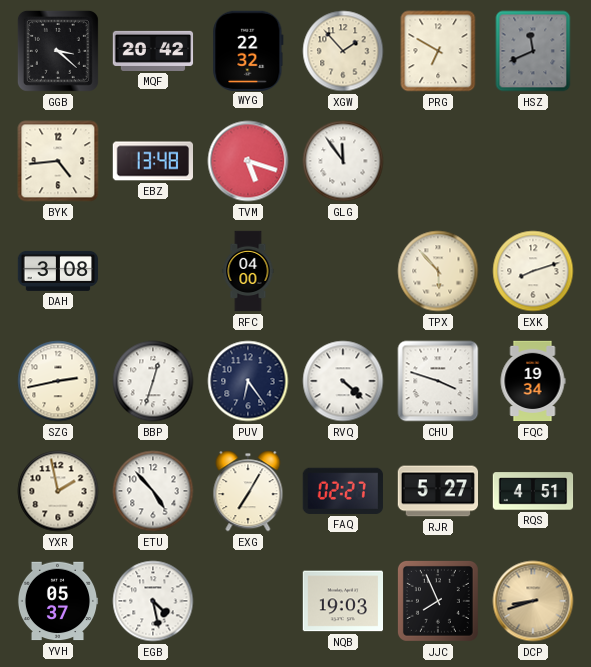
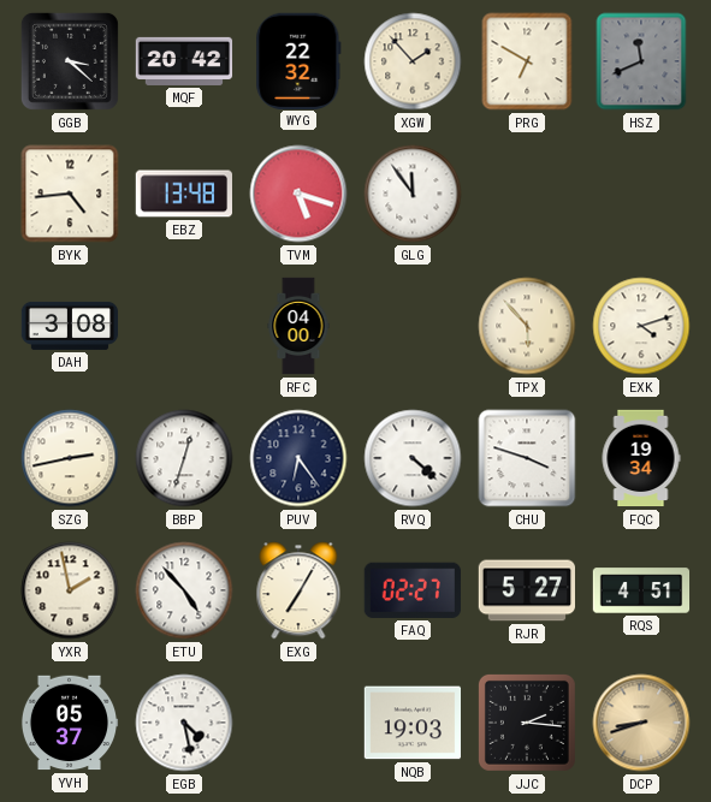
EXK: 8:12 -> 4:12
JJC: 7:56 -> 2:16
